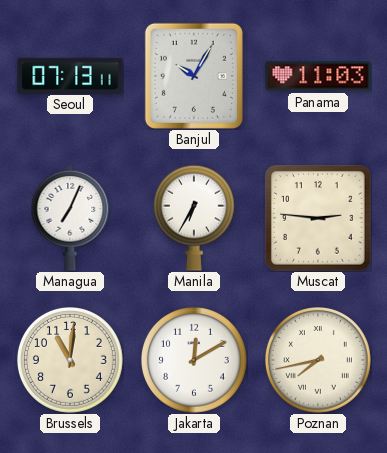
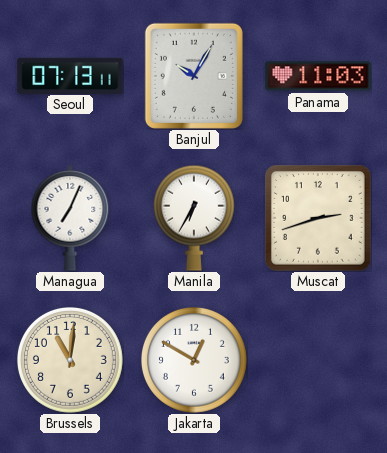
Muscat: 2:46 -> 2:42
Jakarta: 12:10 -> 12:50
Poznan: 7:43 -> none
